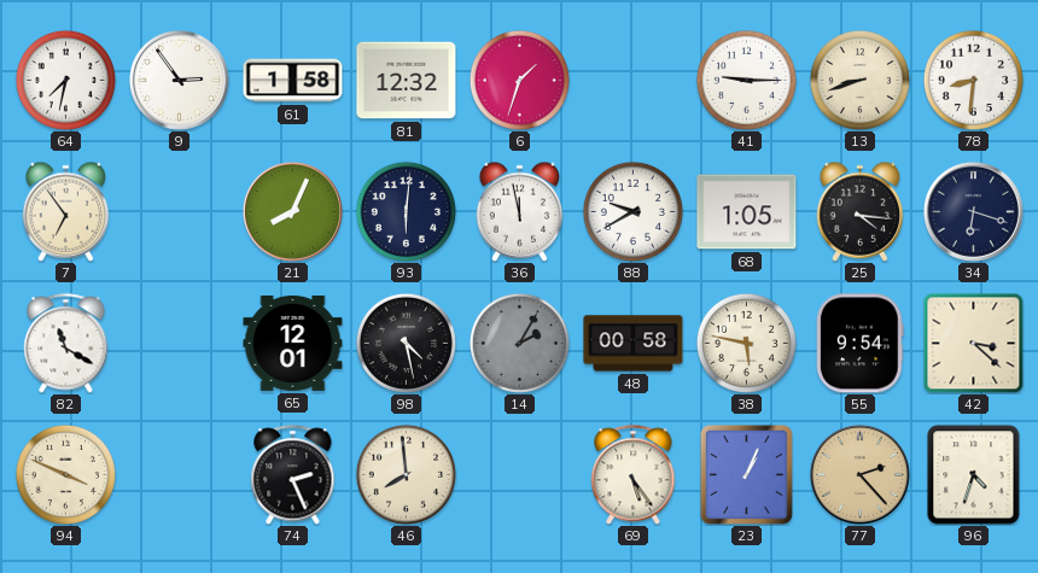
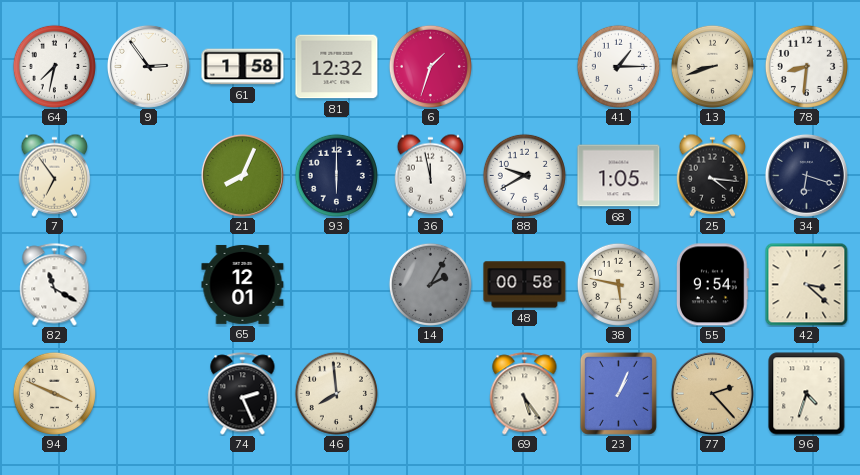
41: 9:15 -> 1:15
93: 6:01 -> 6:00
98: 4:28 -> none
